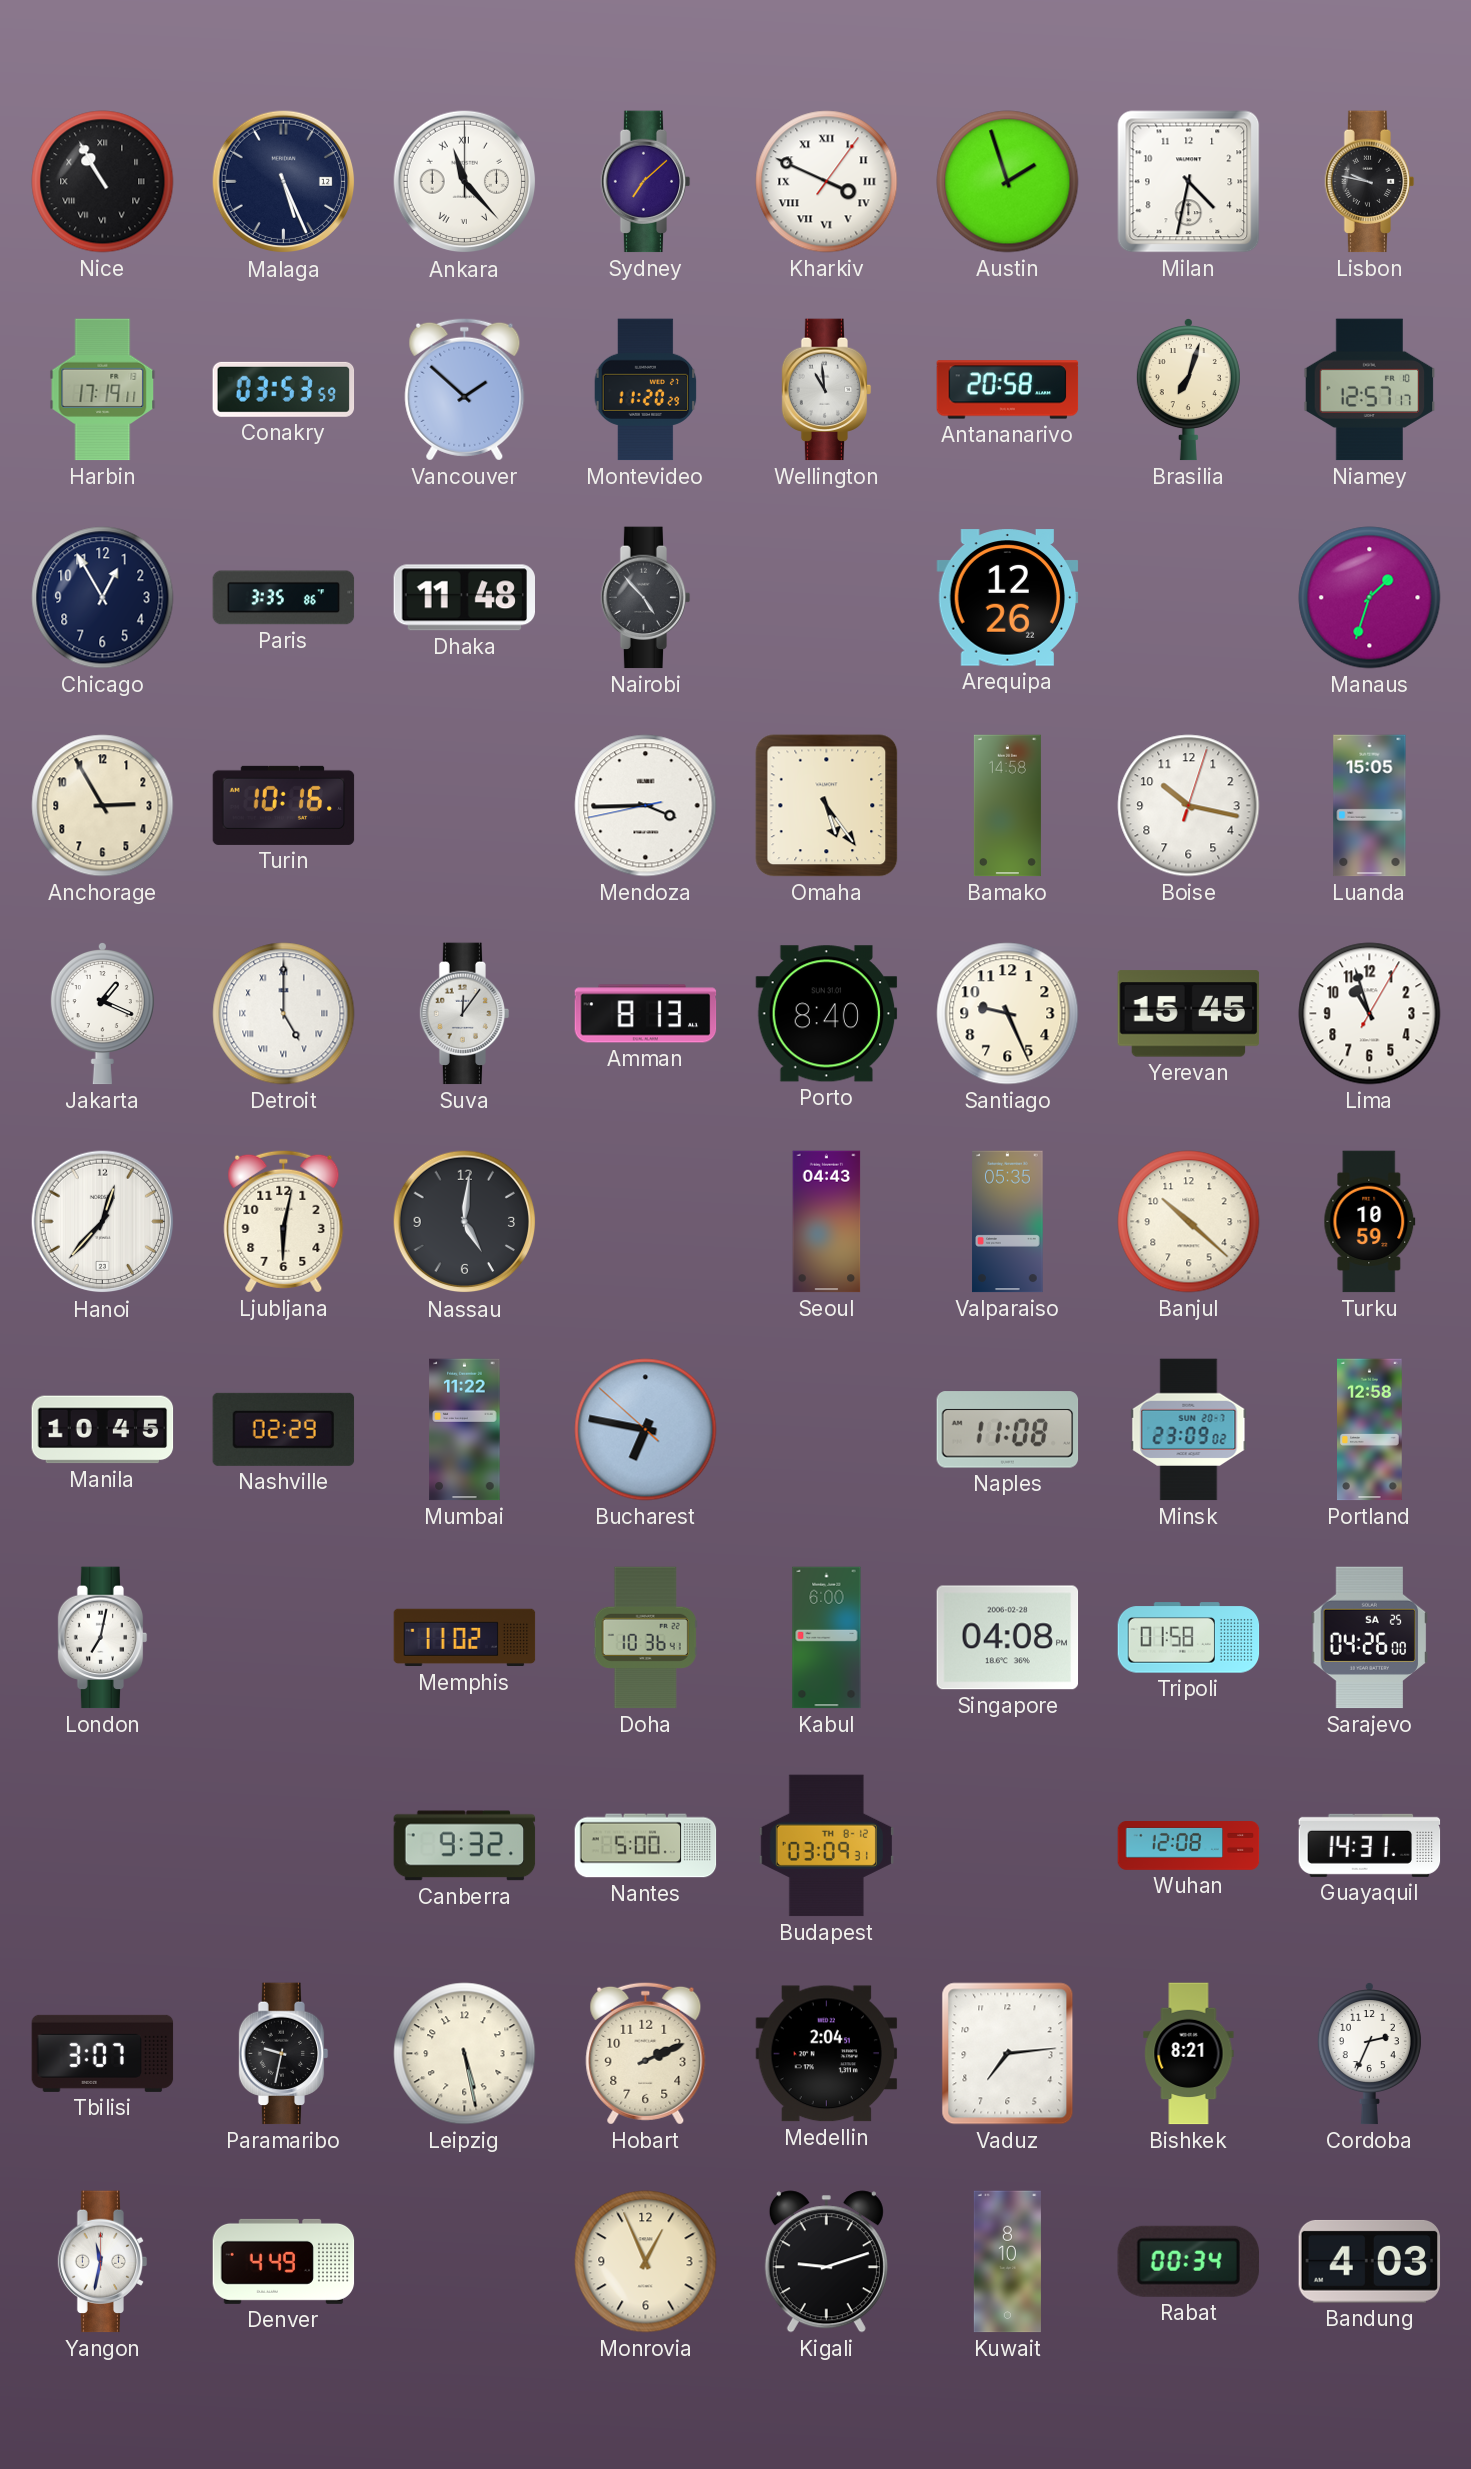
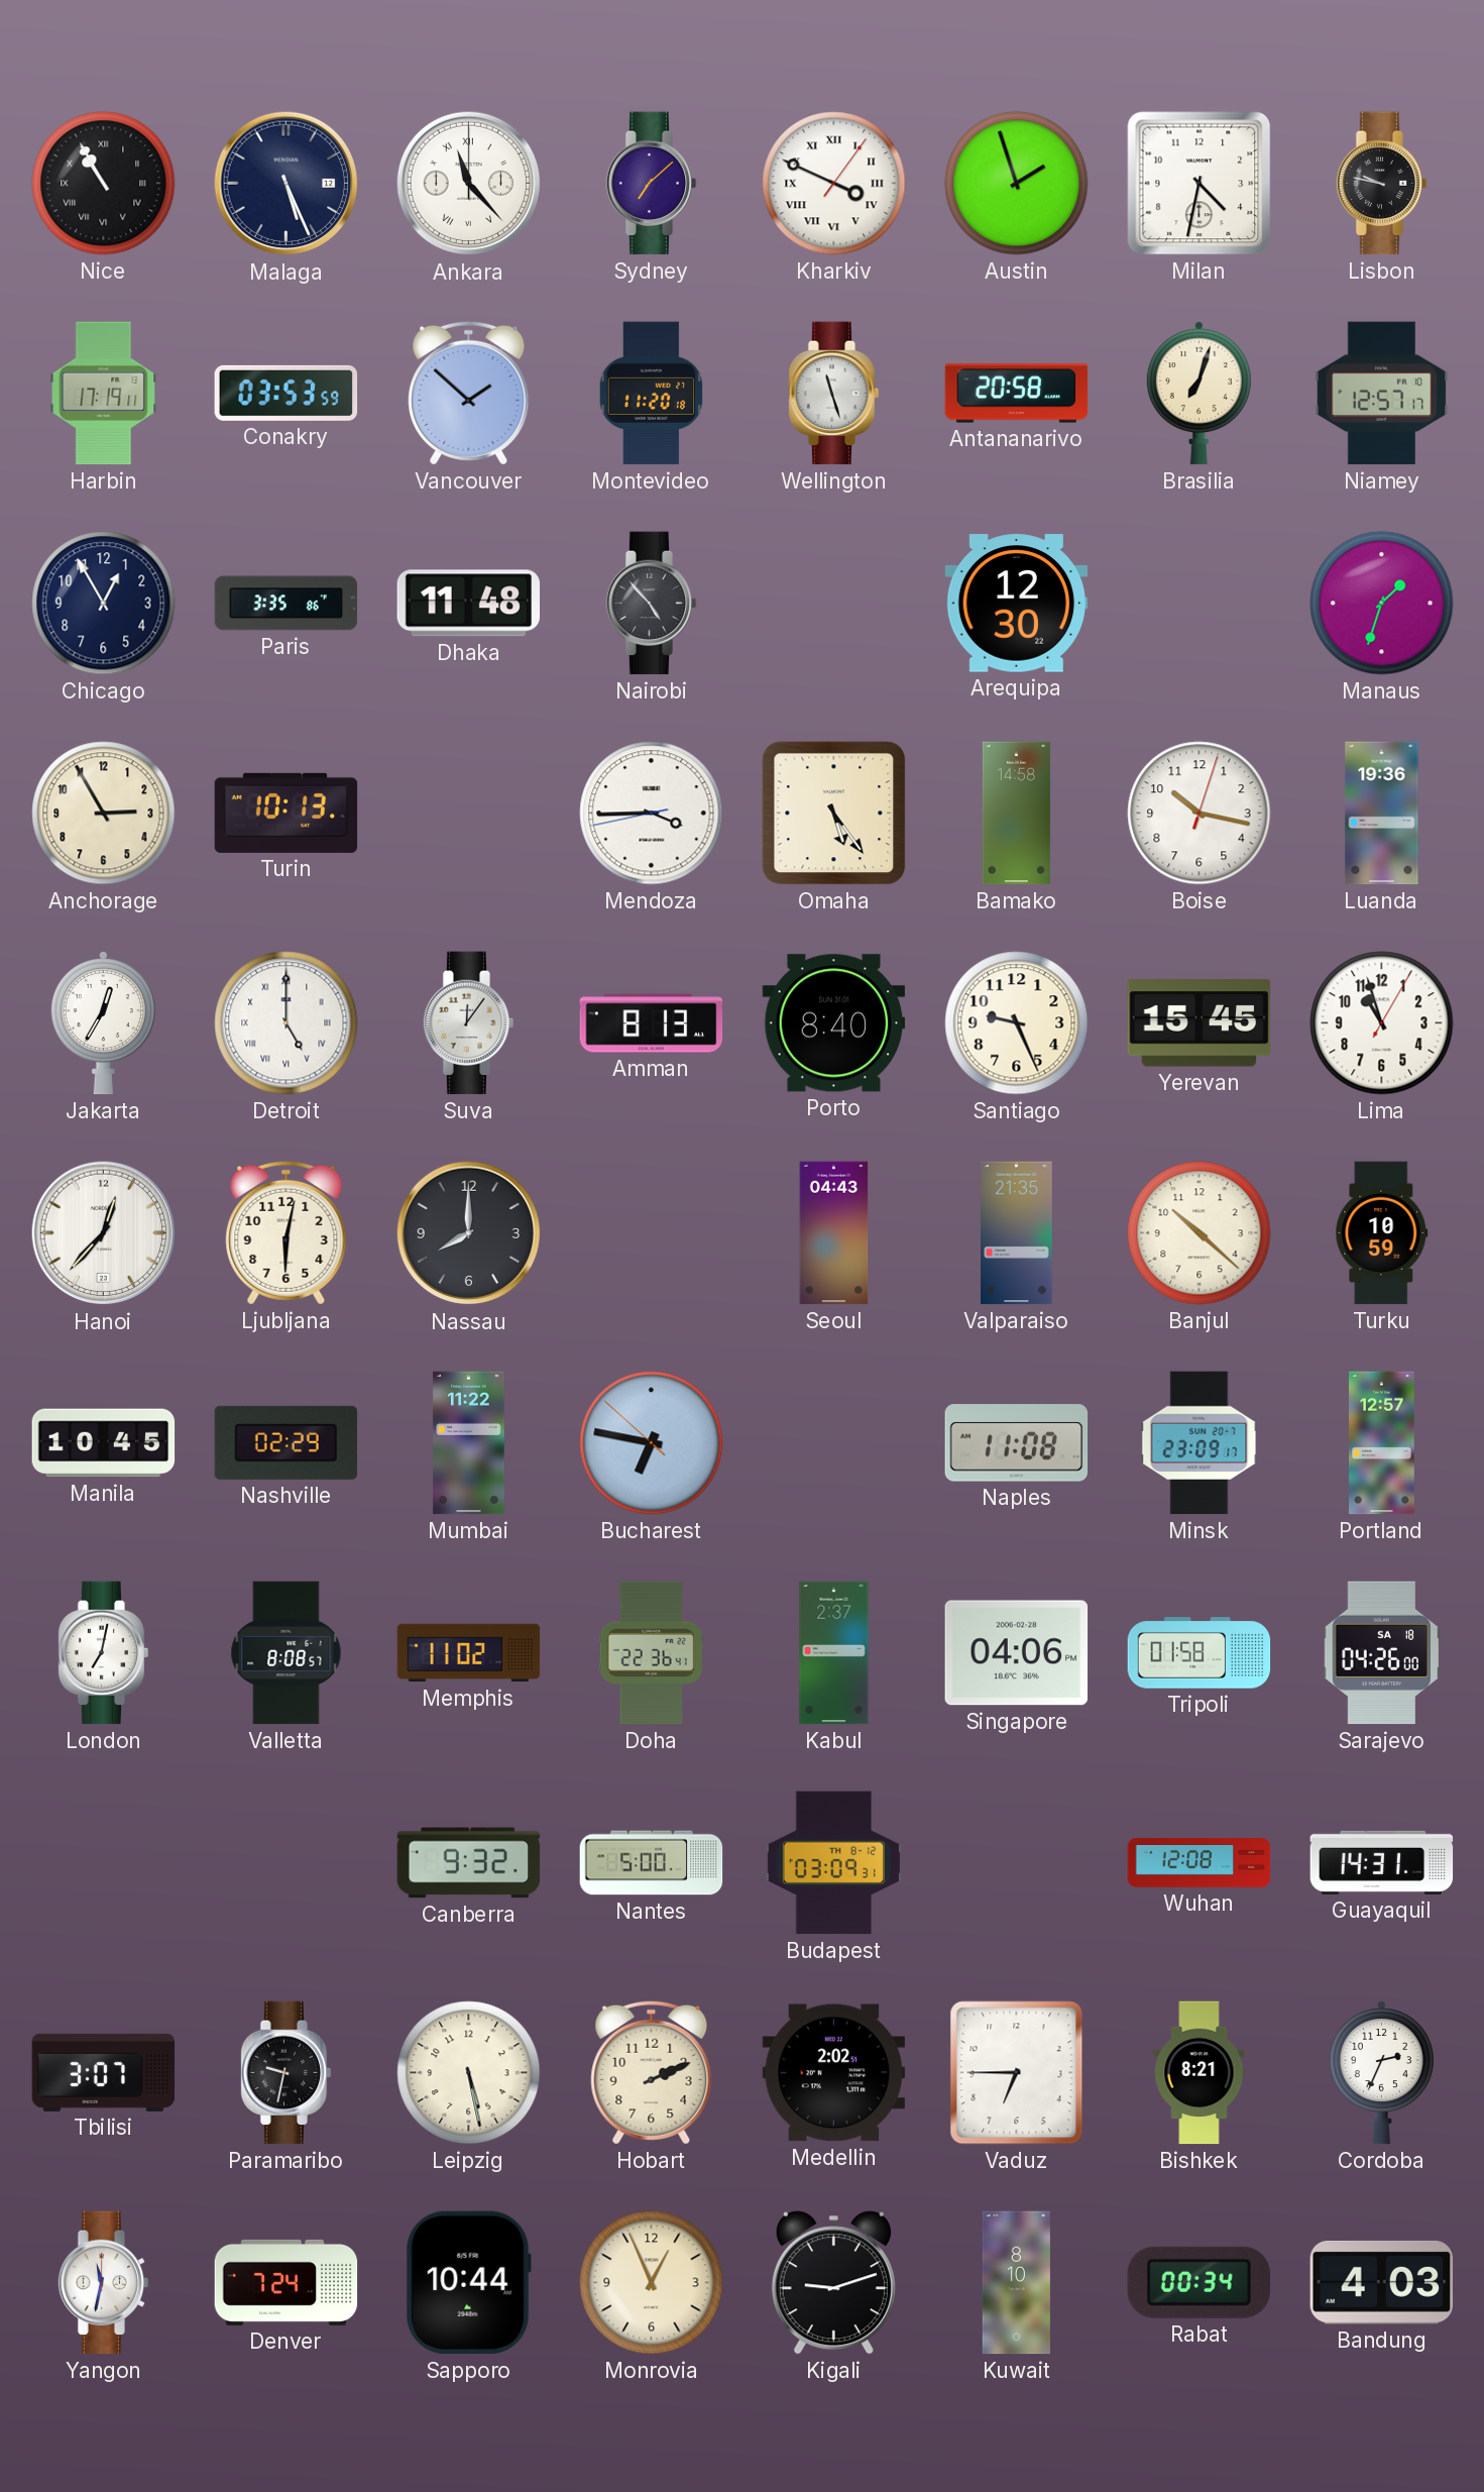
Montevideo: 11:20:29 -> 11:20:18
Wellington: 10:59 -> 11:27
Arequipa: 12:26 -> 12:30
Turin: 10:16 -> 10:13
Luanda: 15:05 -> 19:36
Jakarta: 1:19 -> 12:35
Nassau: 5:01 -> 8:00
Valparaiso: 05:35 -> 21:35
Minsk: 23:09:02 -> 23:09:17
Portland: 12:58 -> 12:57
Valletta: none -> 8:08
Doha: 10:36 -> 22:36
Kabul: 6:00 -> 2:37
Singapore: 04:08 -> 04:06
Sarajevo date: SA 25 -> SA 18
Medellin: 2:04 -> 2:02
Vaduz: 7:14 -> 6:45
Denver: 4:49 -> 7:24
Sapporo: none -> 10:44
